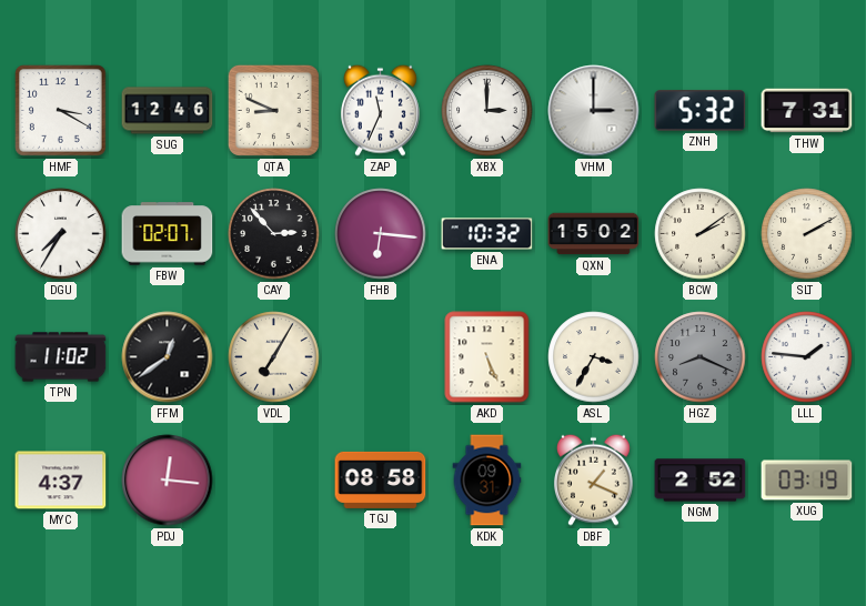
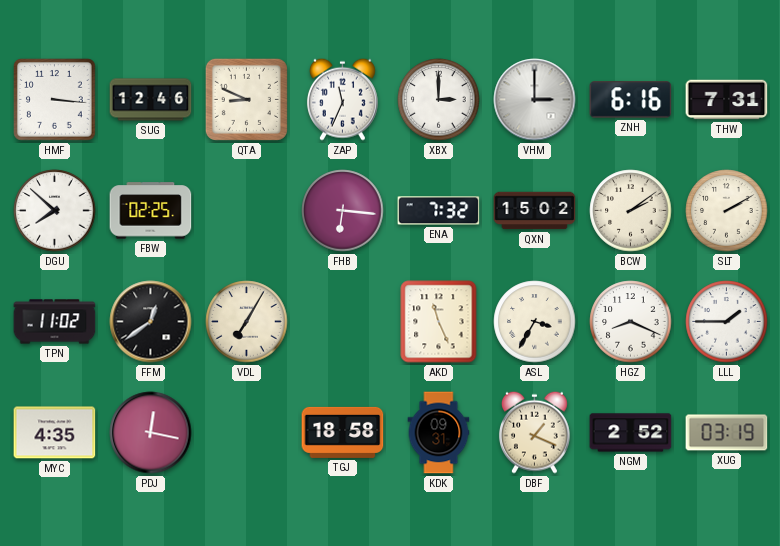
HMF: 3:20 -> 3:16
ZNH: 5:32 -> 6:16
DGU: 7:35 -> 7:52
FBW: 02:07 -> 02:25
CAY: 2:53 -> none
ENA: 10:32 -> 7:32
AKD: 5:26 -> 11:26
HGZ dial: grey -> white
LLL: 1:46 -> 1:45
MYC: 4:37 -> 4:35
PDJ: 12:16 -> 12:17
TGJ: 08:58 -> 18:58
